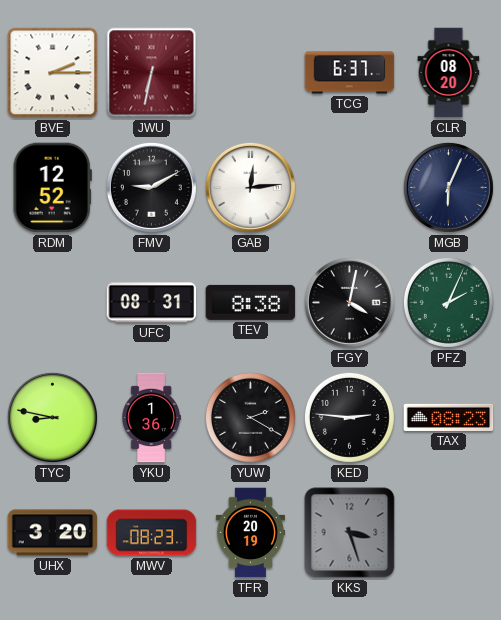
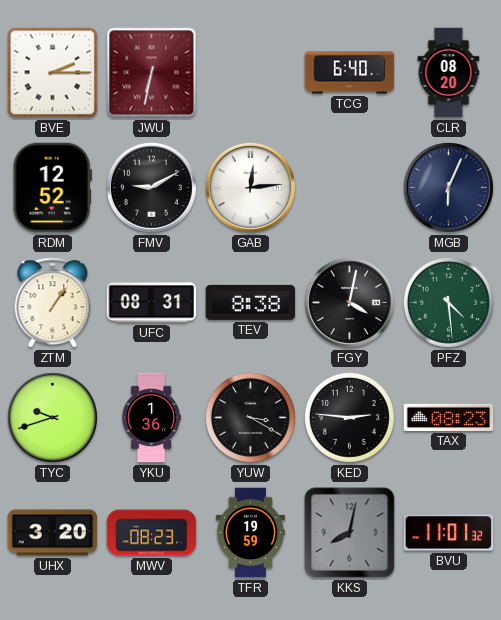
TCG: 6:37 -> 6:40
ZTM: none -> 1:06
PFZ: 2:04 -> 4:29
TYC: 8:47 -> 9:42
YUW: 2:20 -> 3:20
TFR: 20:19 -> 19:59
KKS: 3:27 -> 8:02
BVU: none -> 11:01
